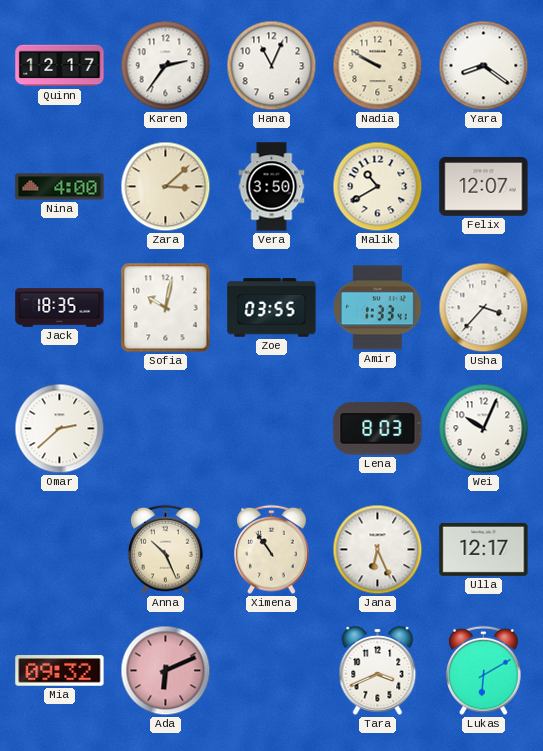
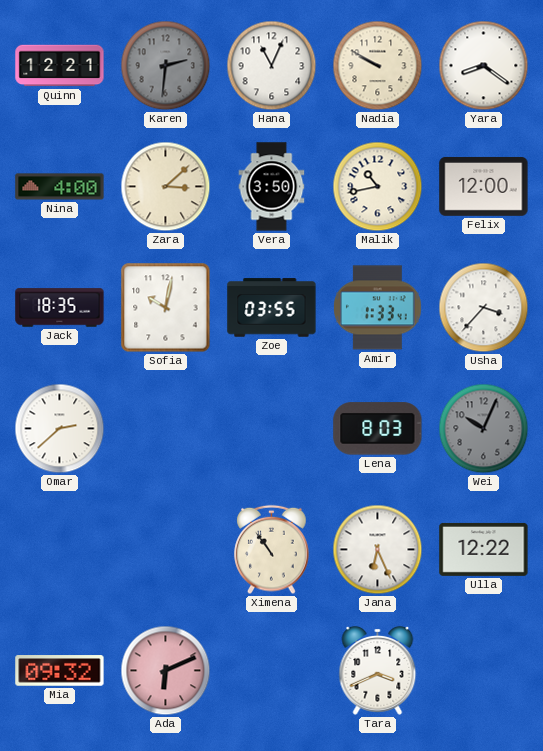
Quinn: 12:17 -> 12:21
Karen: 2:36 -> 2:31
Karen dial: white -> grey
Malik: 10:40 -> 10:43
Felix: 12:07 -> 12:00
Wei dial: white -> grey
Anna: 10:26 -> none
Ulla: 12:17 -> 12:22
Lukas: 6:10 -> none
